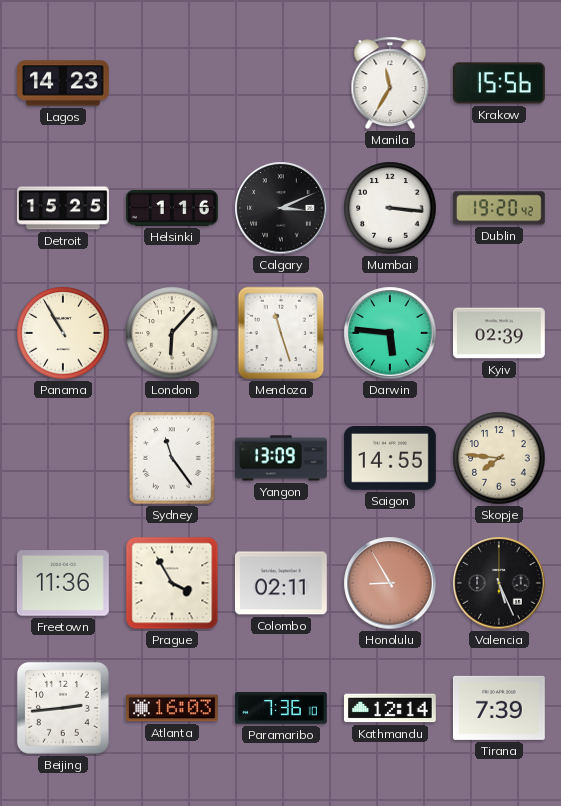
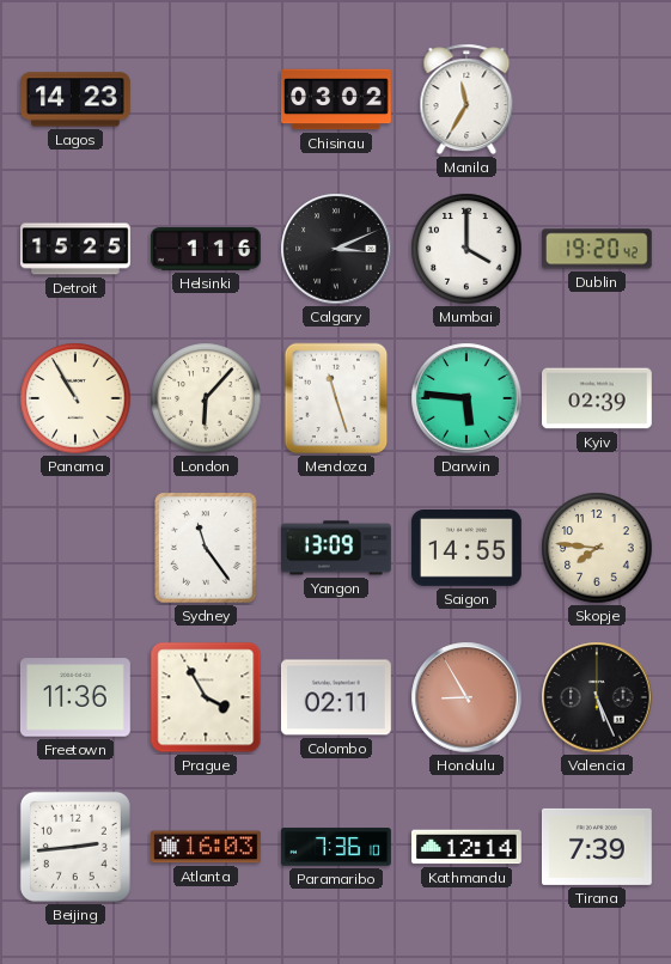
Chisinau: none -> 03:02
Krakow: 15:56 -> none
Mumbai: 3:16 -> 4:00
